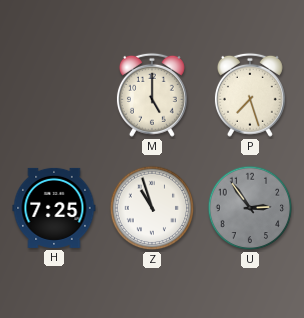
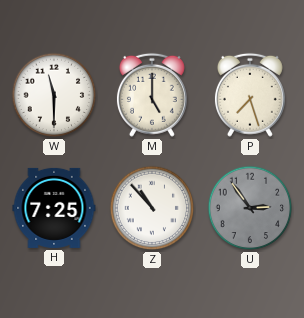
W: none -> 11:30
Z: 10:57 -> 10:53
